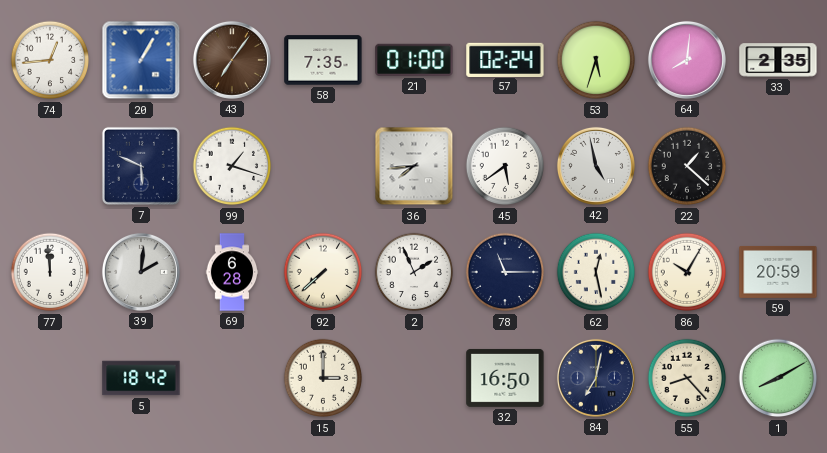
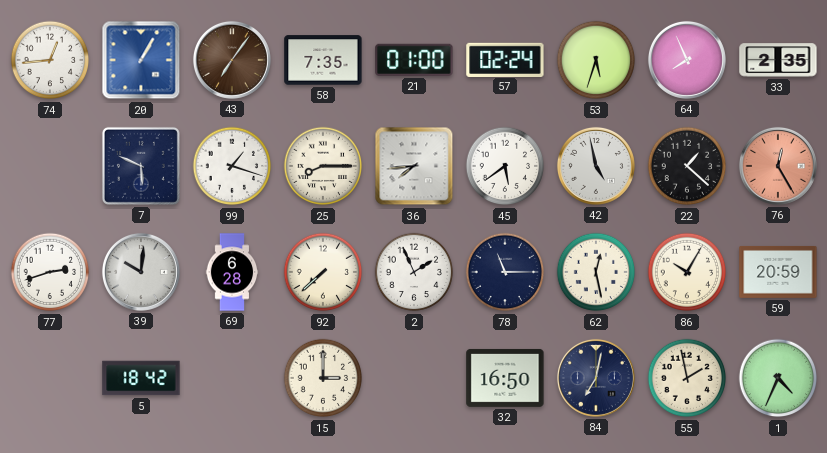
64: 8:01 -> 7:56
25: none -> 8:15
76: none -> 12:25
77: 11:59 -> 2:42
39: 2:01 -> 10:01
55: 8:23 -> 1:58
1: 8:10 -> 4:34
